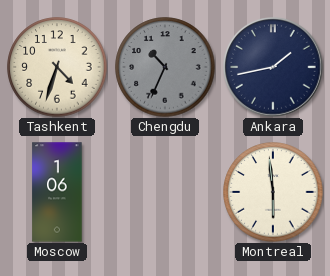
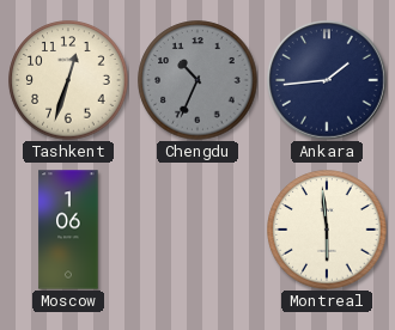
Tashkent: 4:33 -> 12:33
Ankara: 1:43 -> 1:44
